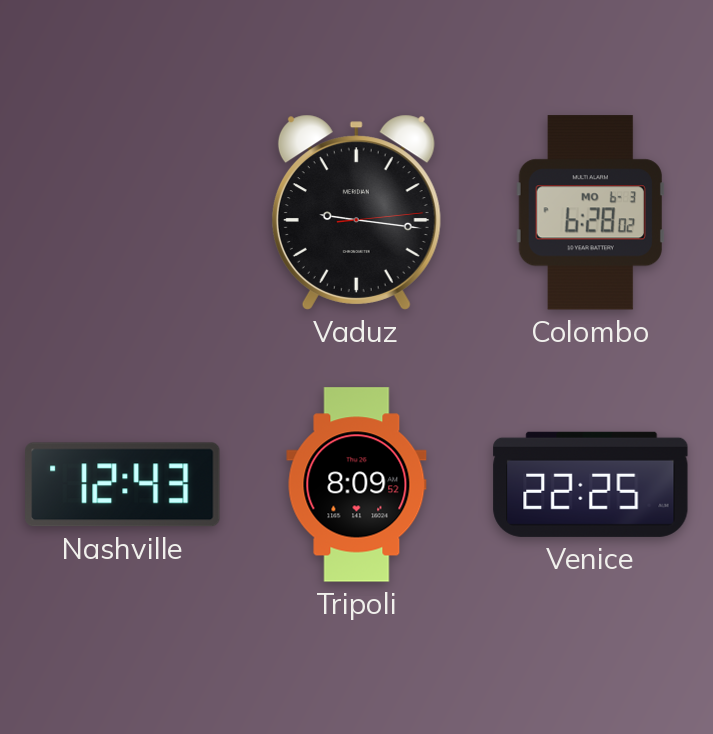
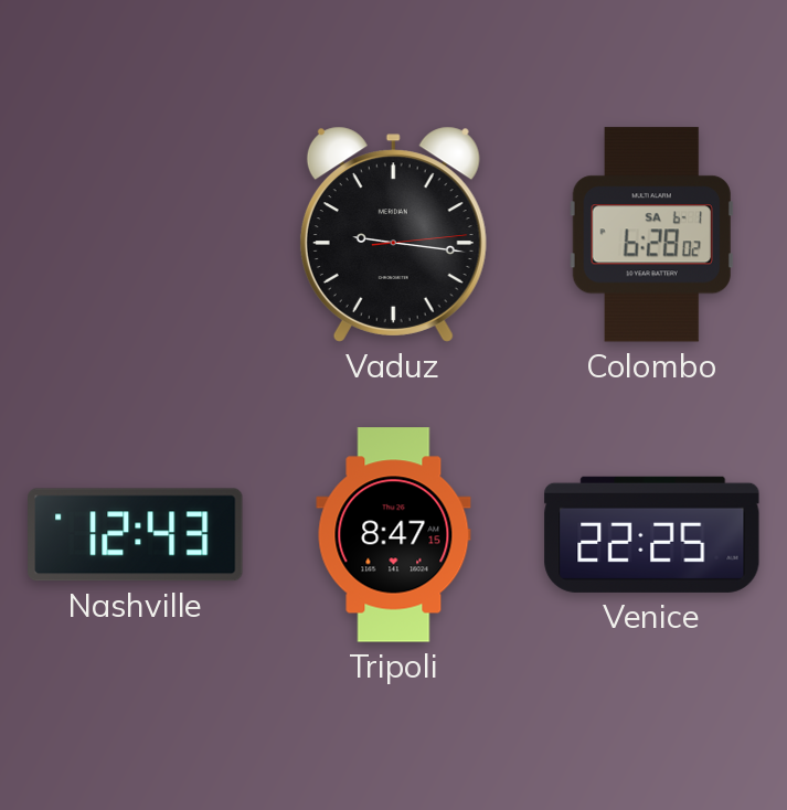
Colombo date: MO 6-3 -> SA 6-1
Tripoli: 8:09 -> 8:47
